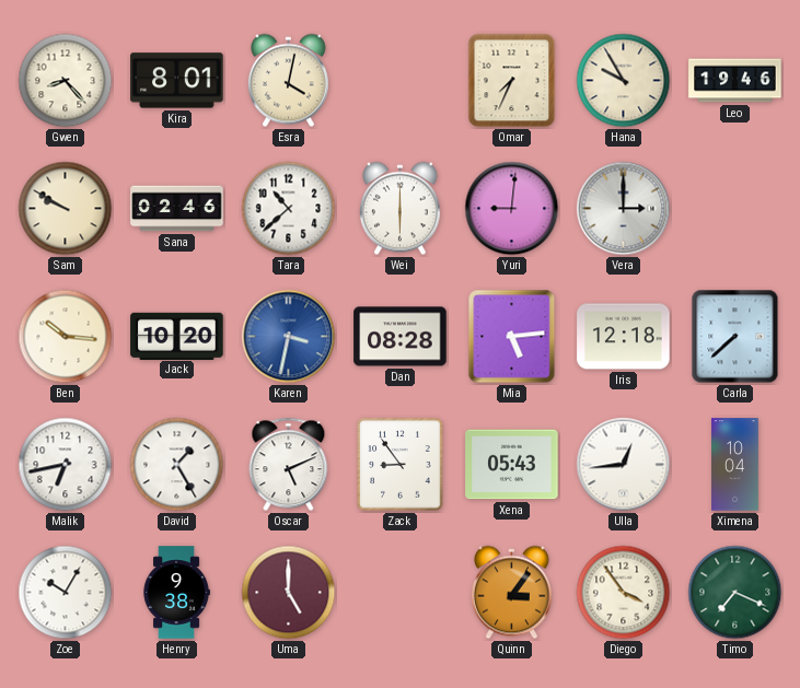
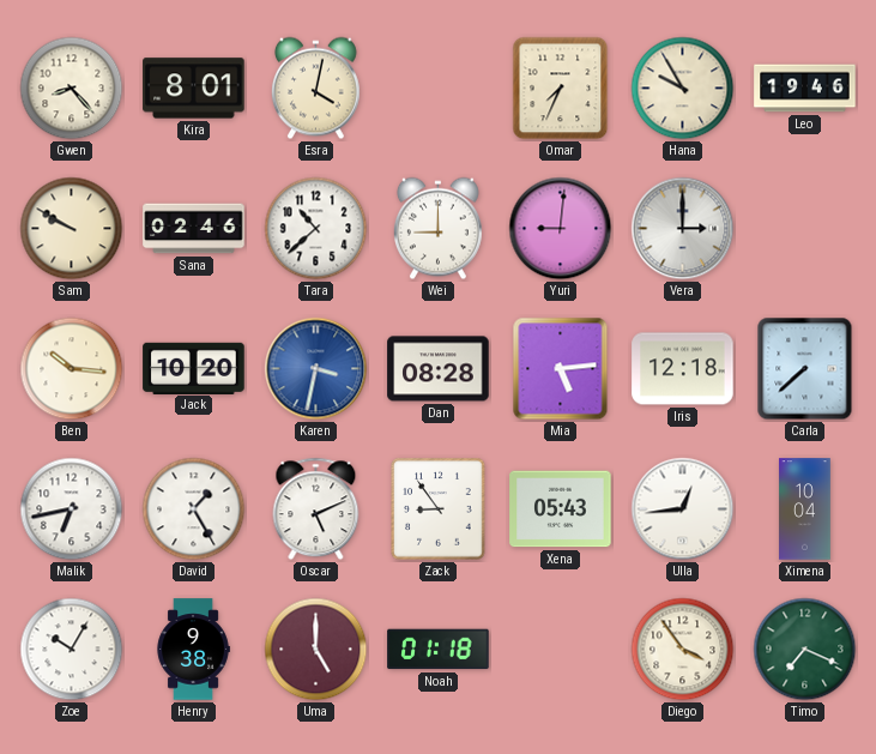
Wei: 6:00 -> 9:00
Noah: none -> 01:18
Quinn: 3:06 -> none
